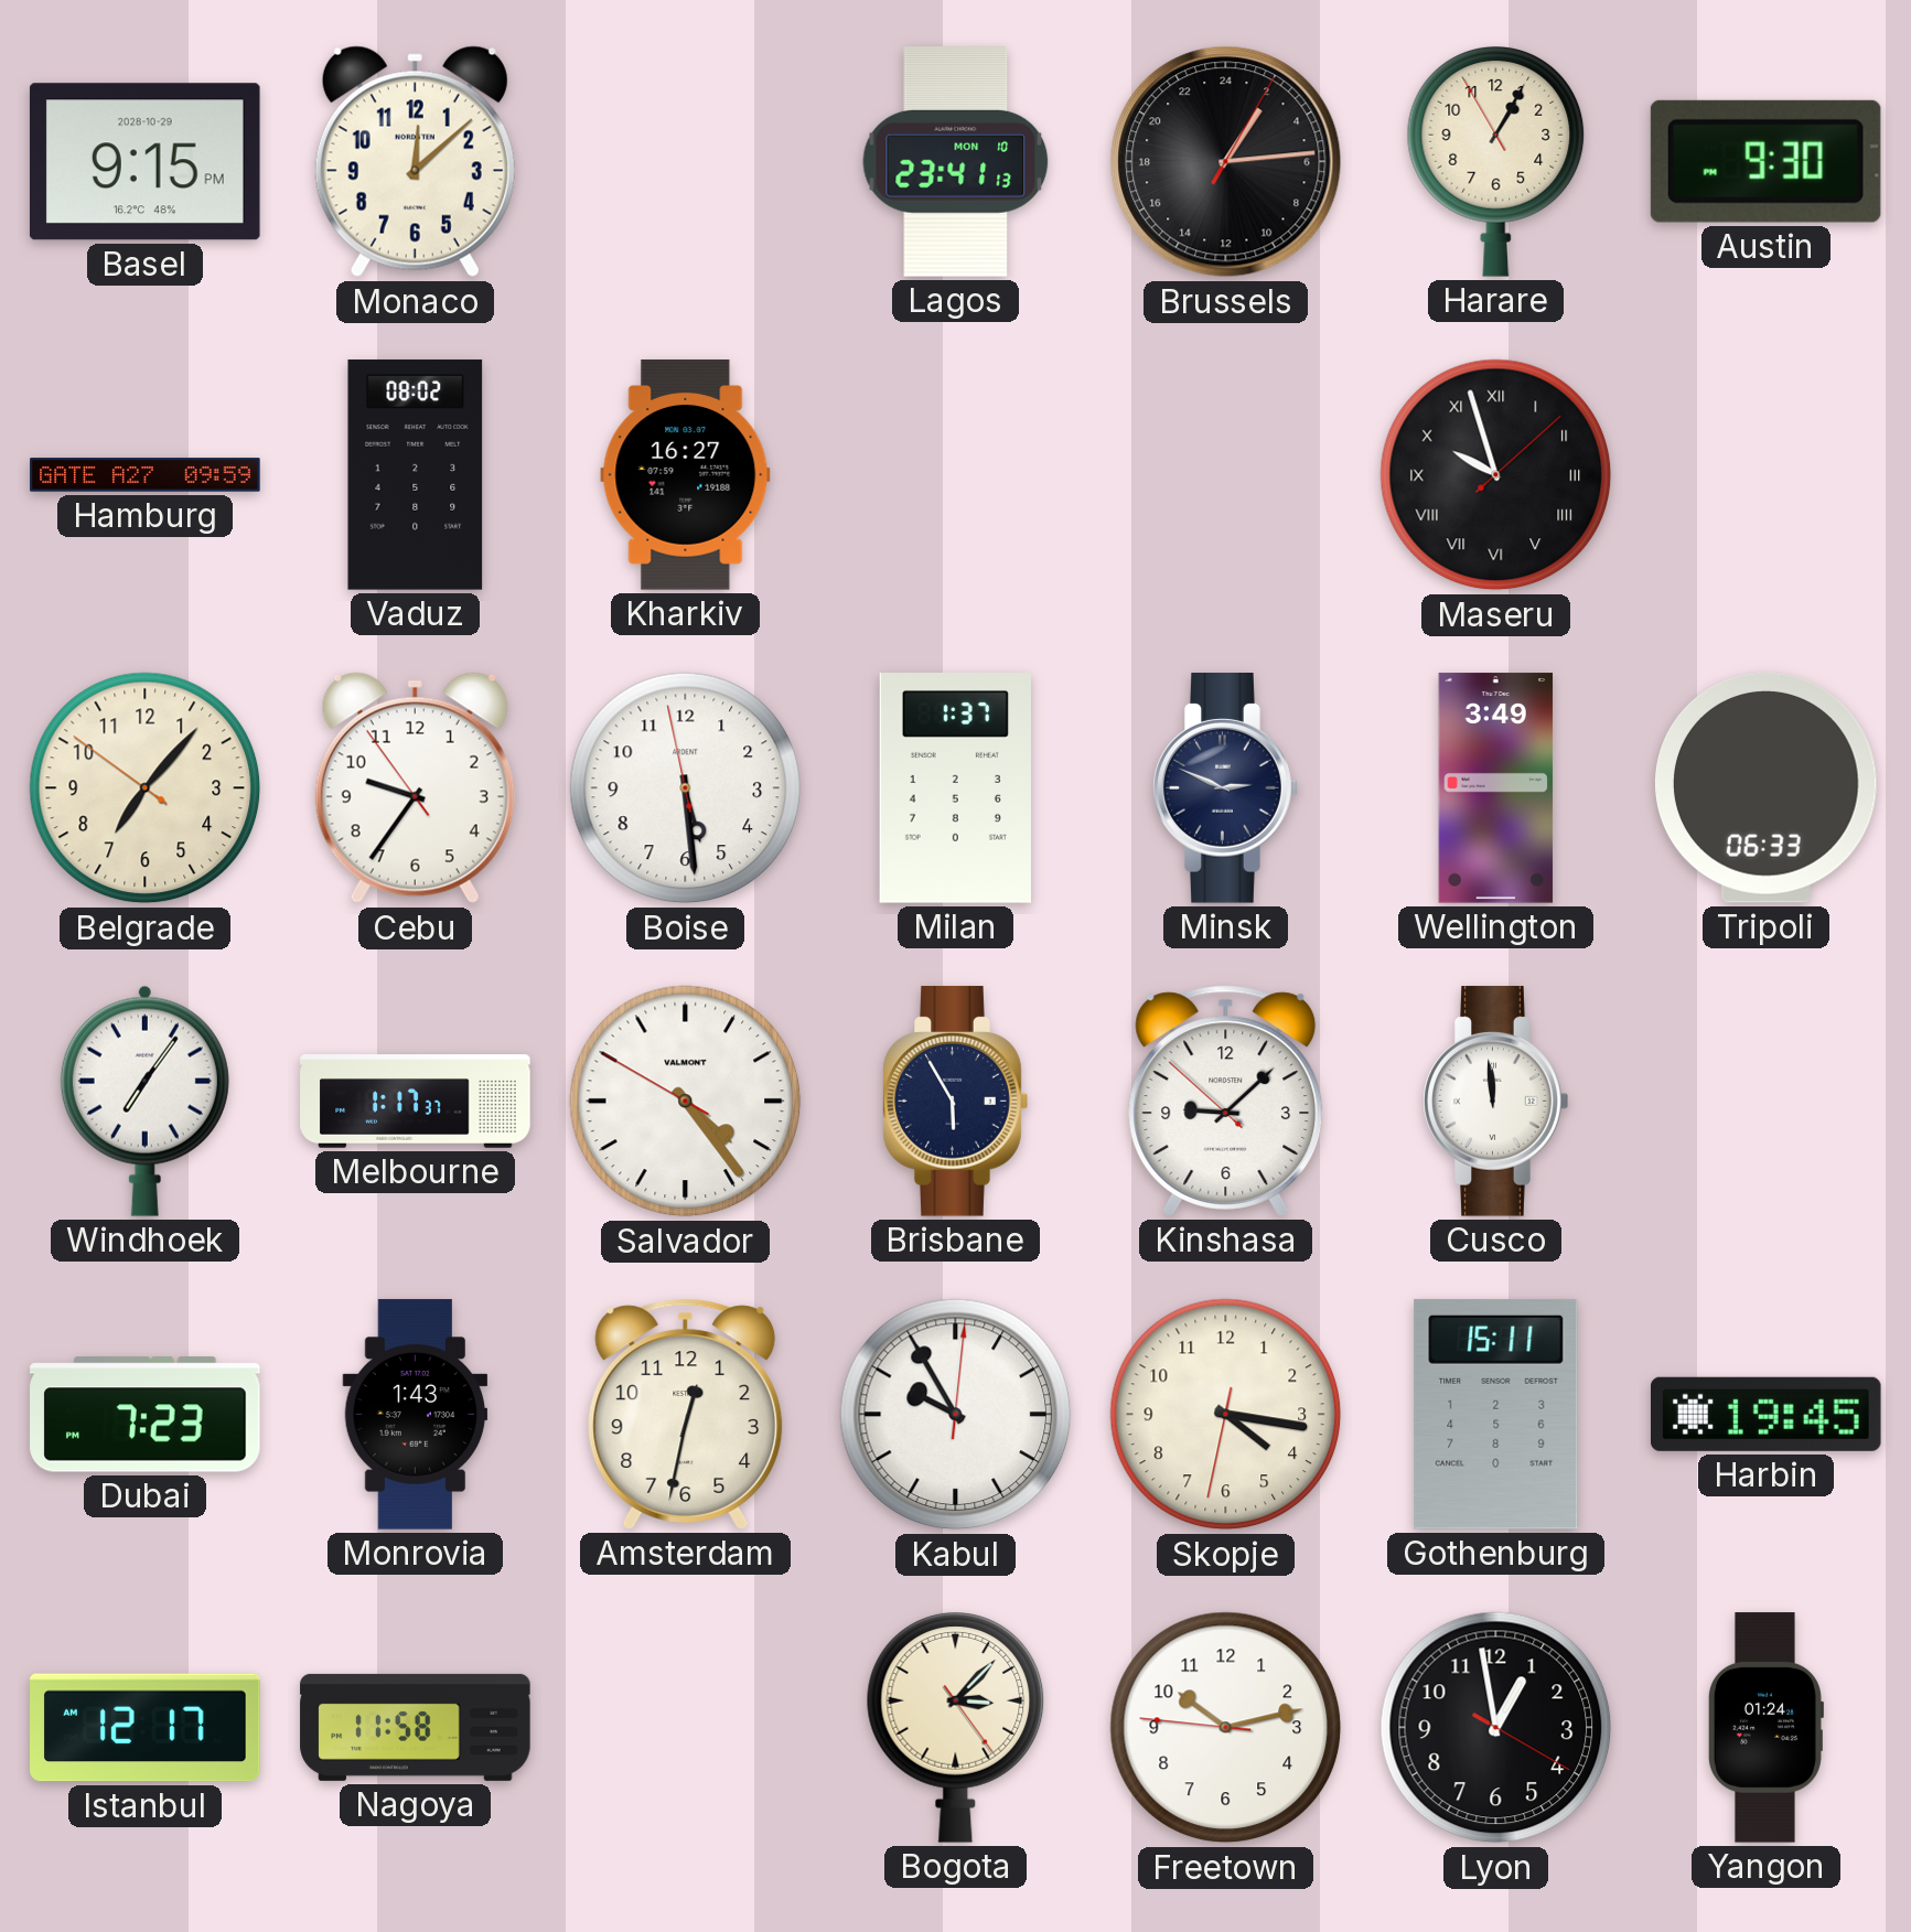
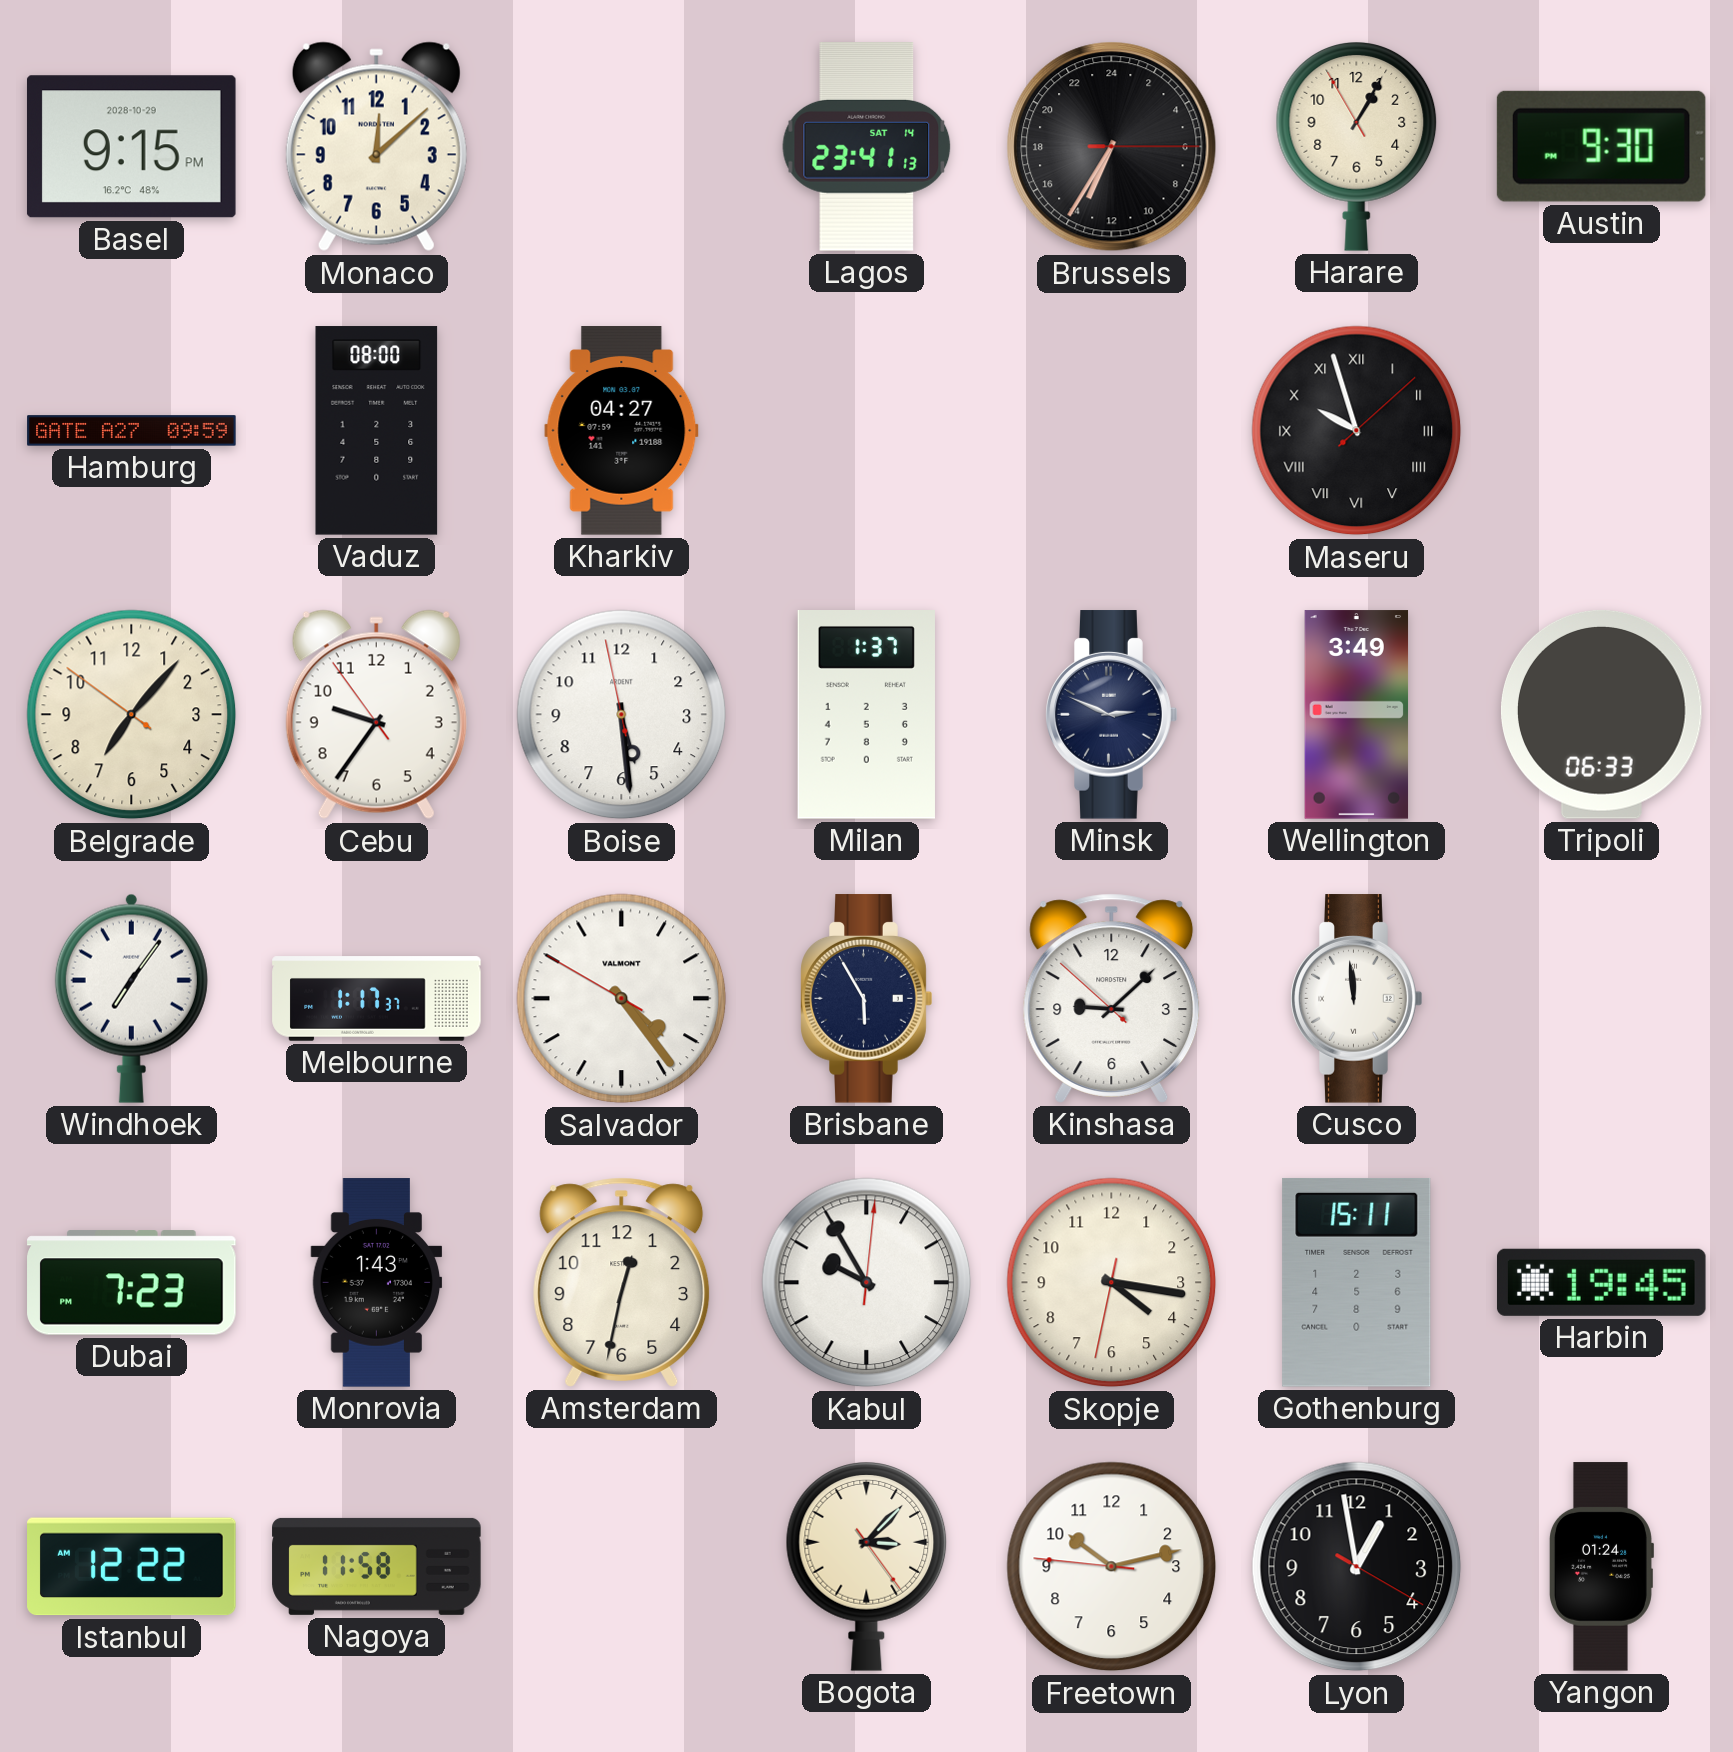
Lagos date: MON 10 -> SAT 14
Brussels: 2:14 -> 13:35
Vaduz: 08:02 -> 08:00
Kharkiv: 16:27 -> 04:27
Istanbul: 12:17 -> 12:22
